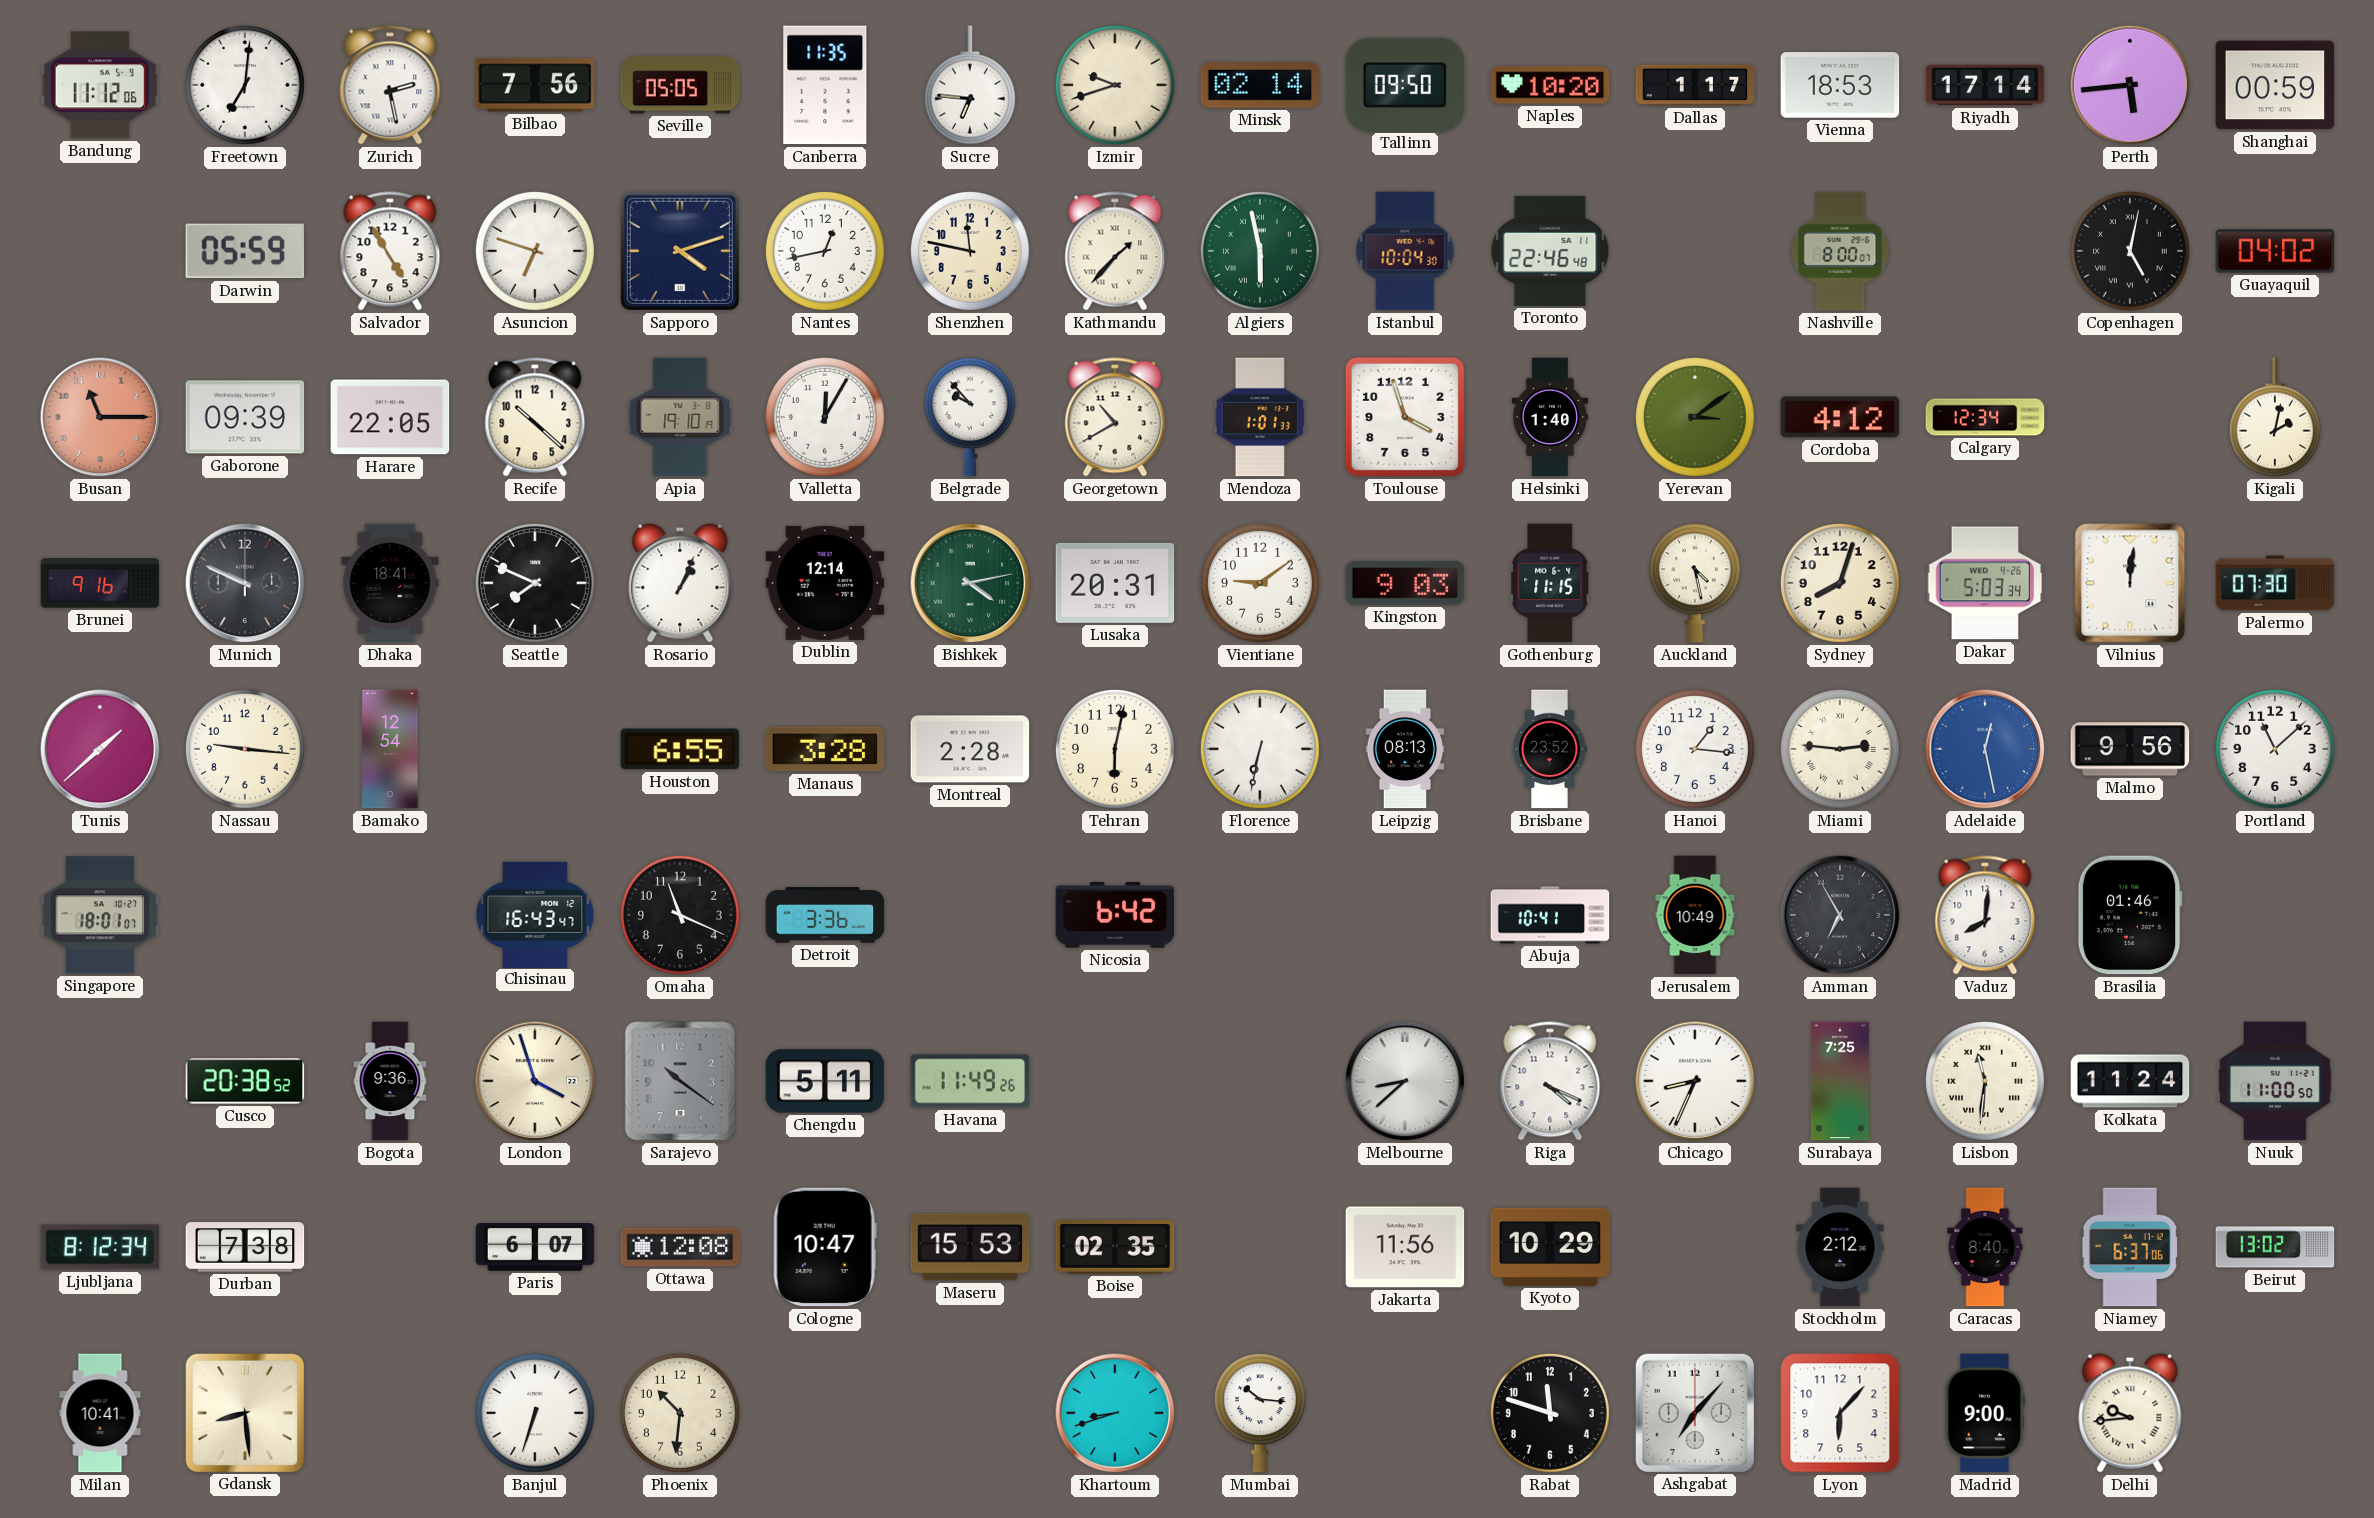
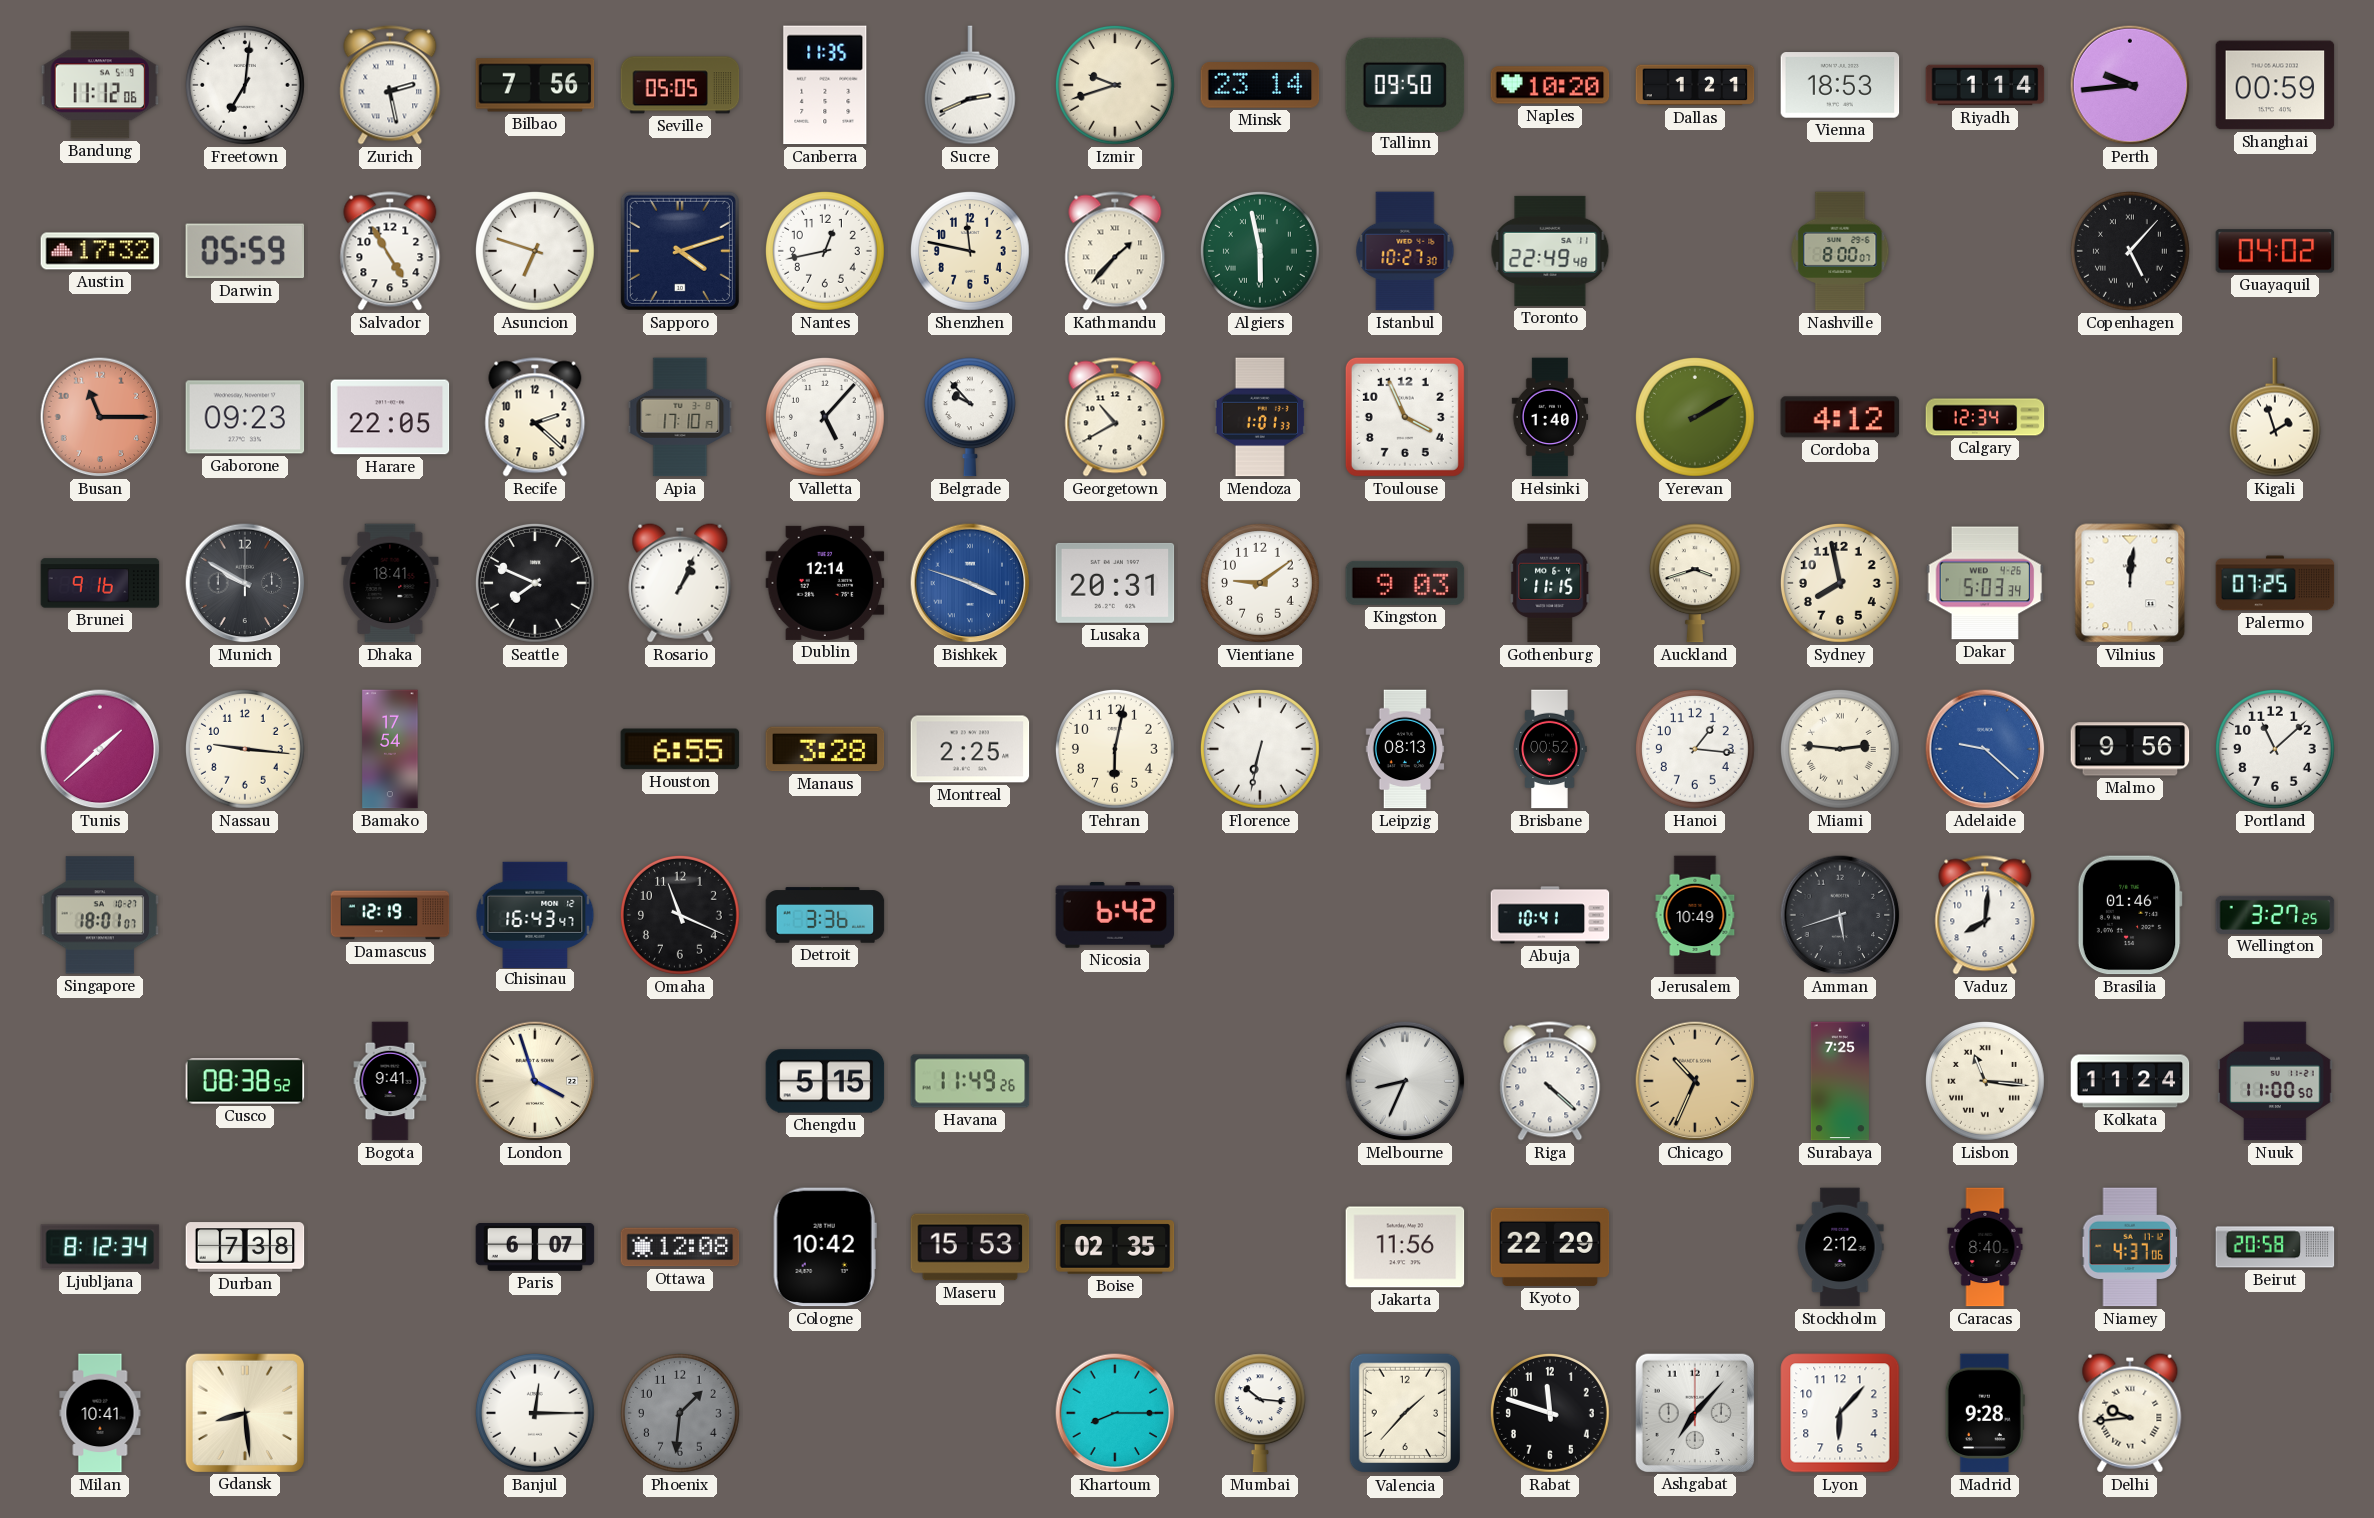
Sucre: 6:46 -> 2:41
Minsk: 02:14 -> 23:14
Dallas: 1:17 -> 1:21
Riyadh: 17:14 -> 1:14
Perth: 5:44 -> 9:44
Austin: none -> 17:32
Istanbul: 10:04 -> 10:27
Toronto: 22:46 -> 22:49
Copenhagen: 5:02 -> 5:07
Gaborone: 09:39 -> 09:23
Recife: 10:22 -> 2:22
Apia: 19:10 -> 17:10
Valletta: 12:05 -> 5:07
Toulouse: 3:57 -> 3:56
Yerevan: 3:09 -> 2:10
Kigali: 2:02 -> 1:57
Munich: 9:49 -> 9:50
Bishkek: 4:13 -> 3:48
Bishkek dial: green -> blue
Auckland: 4:28 -> 3:42
Sydney: 8:03 -> 7:58
Palermo: 07:30 -> 07:25
Bamako: 12:54 -> 17:54
Montreal: 2:28 -> 2:25
Brisbane: 23:52 -> 00:52
Adelaide: 12:28 -> 9:22
Damascus: none -> 12:19
Amman: 6:55 -> 5:42
Wellington: none -> 3:27
Cusco: 20:38 -> 08:38
Bogota: 9:36 -> 9:41
Sarajevo: 10:21 -> none
Chengdu: 5:11 -> 5:15
Melbourne: 8:38 -> 8:34
Riga: 4:19 -> 4:22
Chicago: 8:34 -> 10:34
Chicago dial: white -> champagne
Lisbon: 11:31 -> 11:16
Cologne: 10:47 -> 10:42
Kyoto: 10:29 -> 22:29
Niamey: 6:37 -> 4:37
Beirut: 13:02 -> 20:58
Banjul: 6:33 -> 12:15
Phoenix: 10:31 -> 1:31
Phoenix dial: cream -> grey
Khartoum: 8:42 -> 8:15
Valencia: none -> 1:37
Madrid: 9:00 -> 9:28
